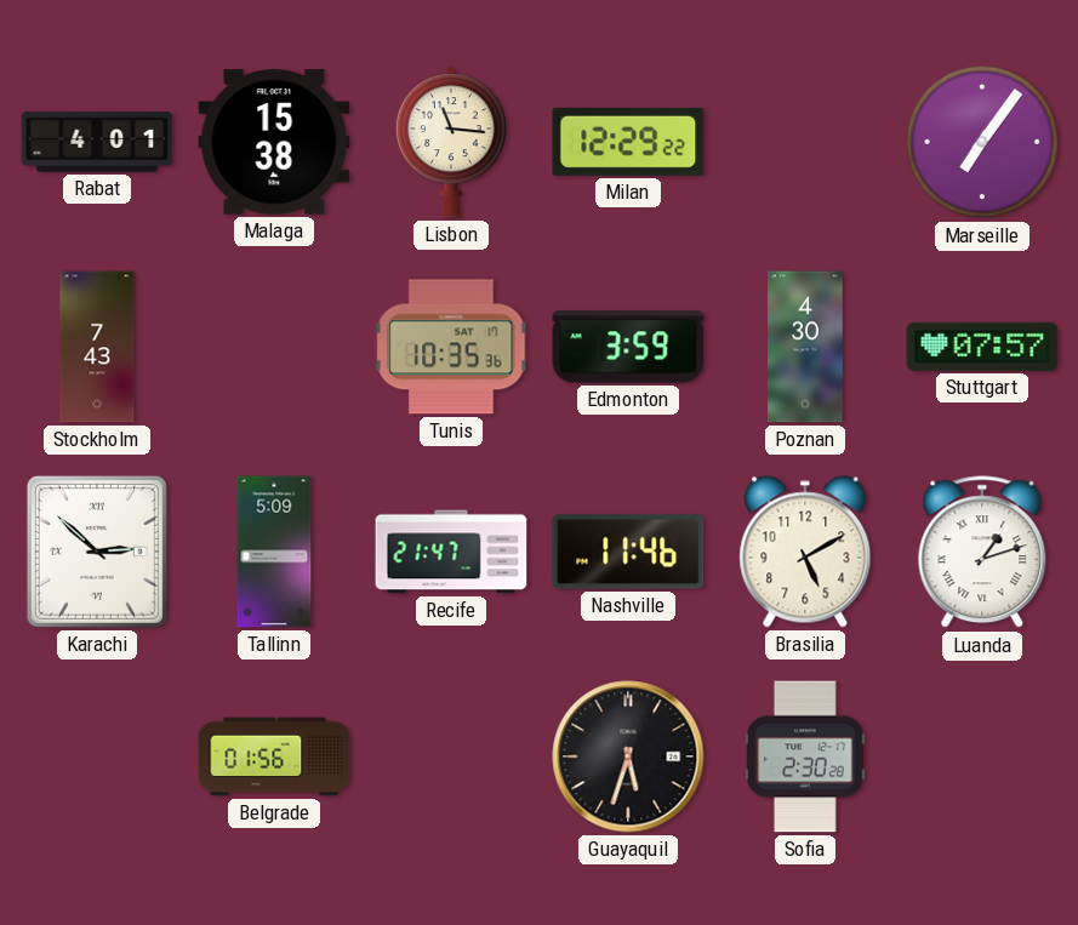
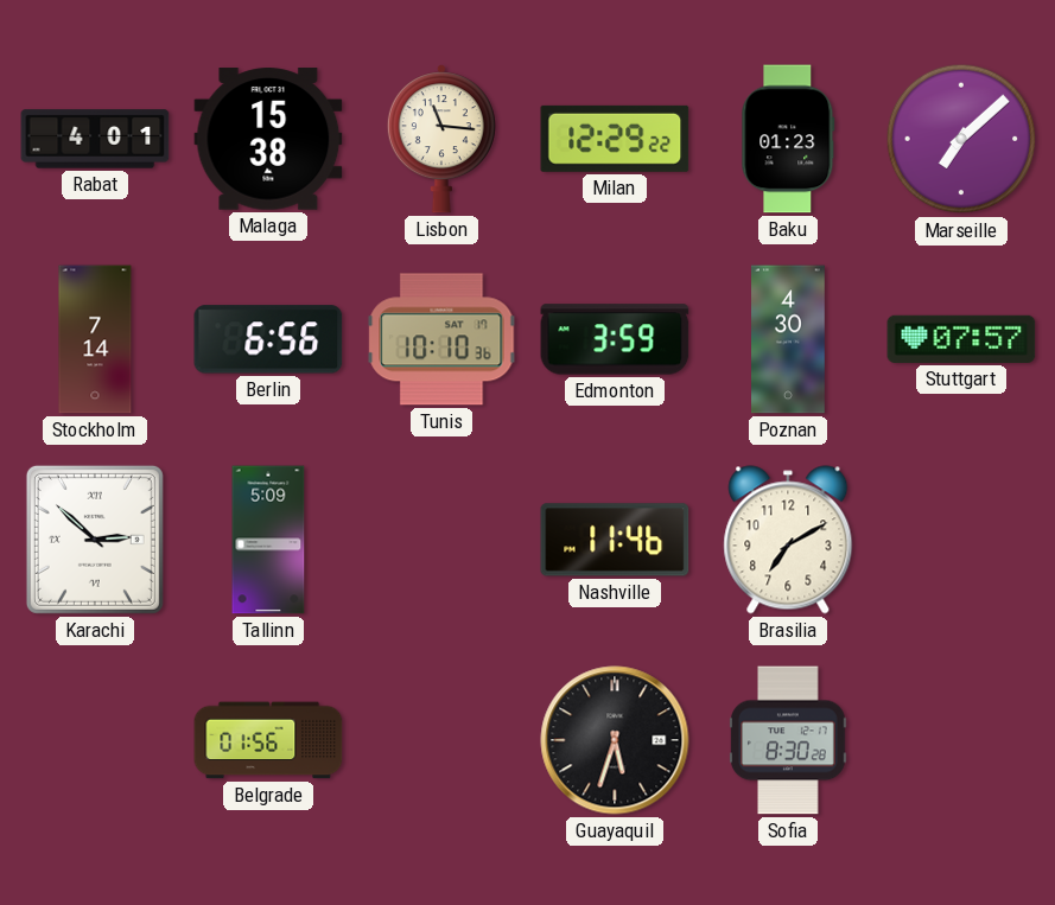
Baku: none -> 01:23
Marseille: 7:06 -> 7:08
Stockholm: 7:43 -> 7:14
Berlin: none -> 6:56
Tunis: 10:35 -> 10:10
Recife: 21:47 -> none
Brasilia: 5:10 -> 7:10
Luanda: 1:12 -> none
Sofia: 2:30 -> 8:30
